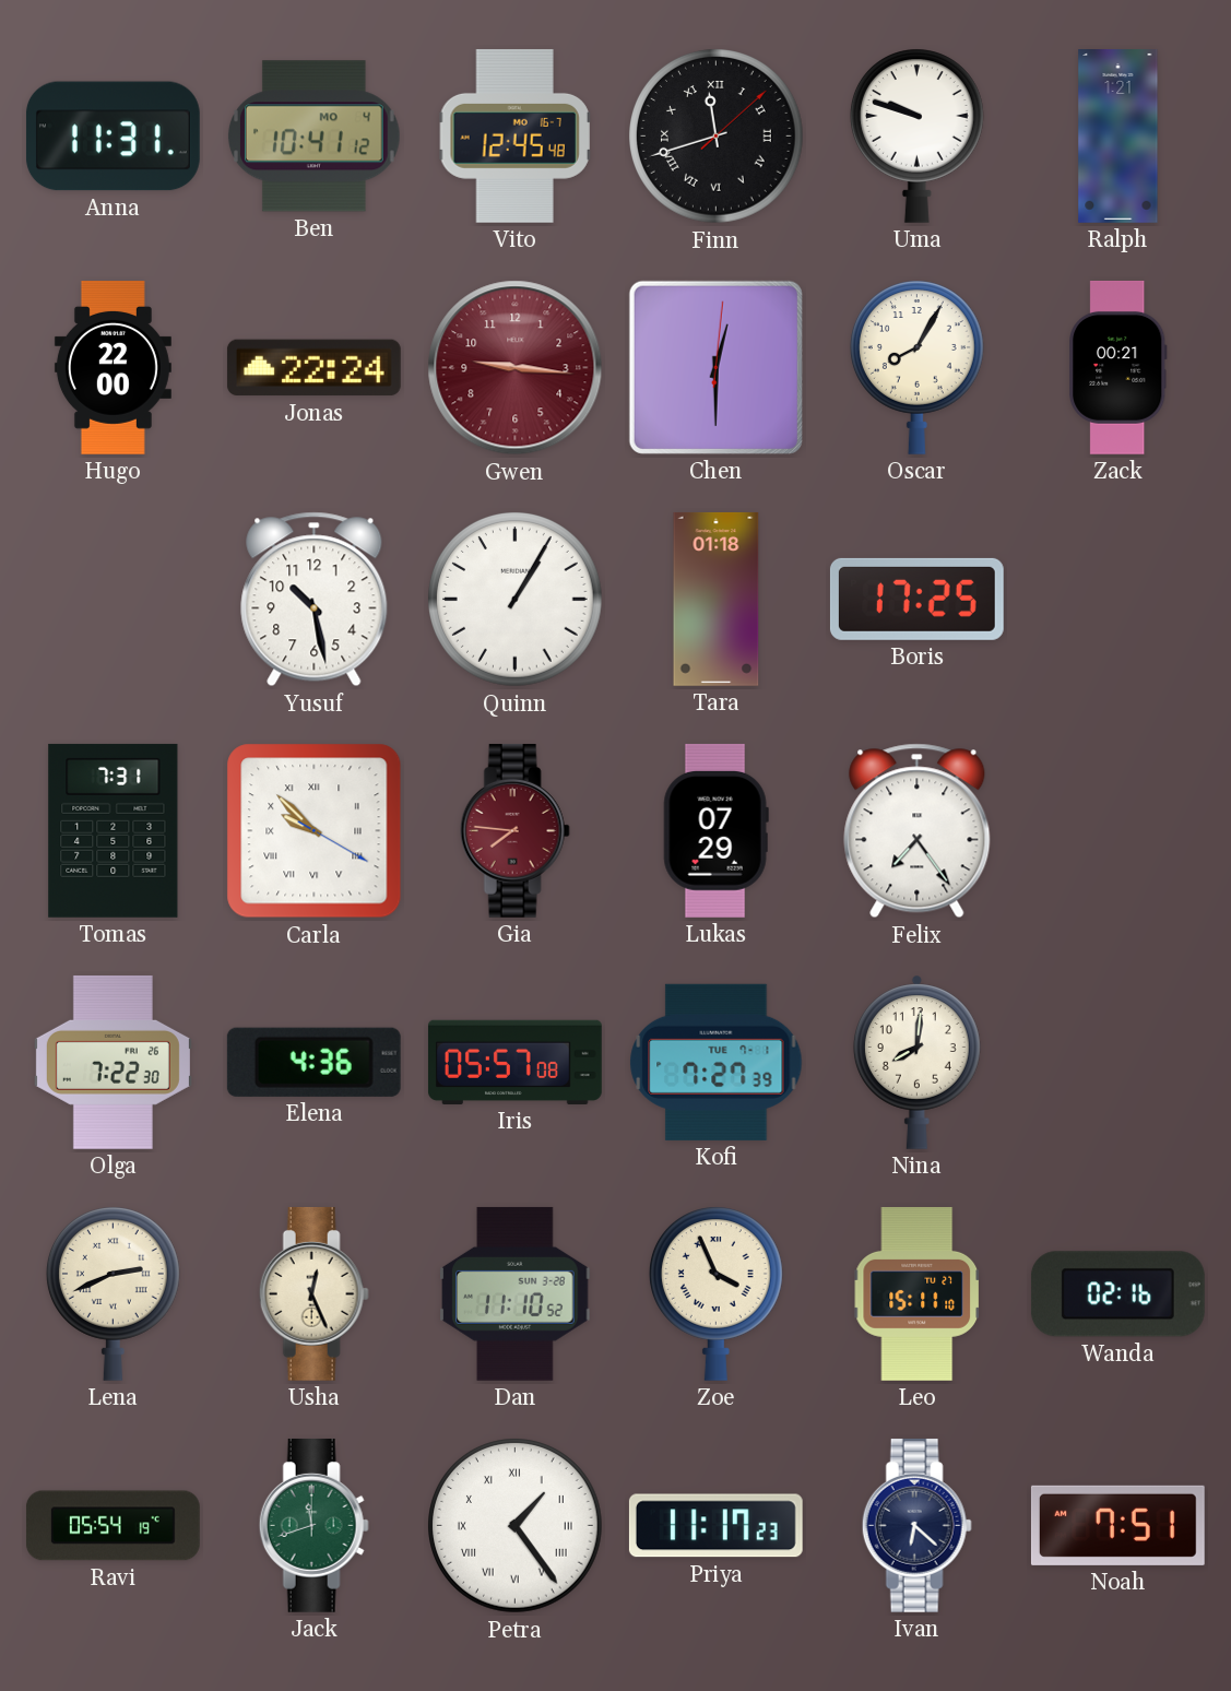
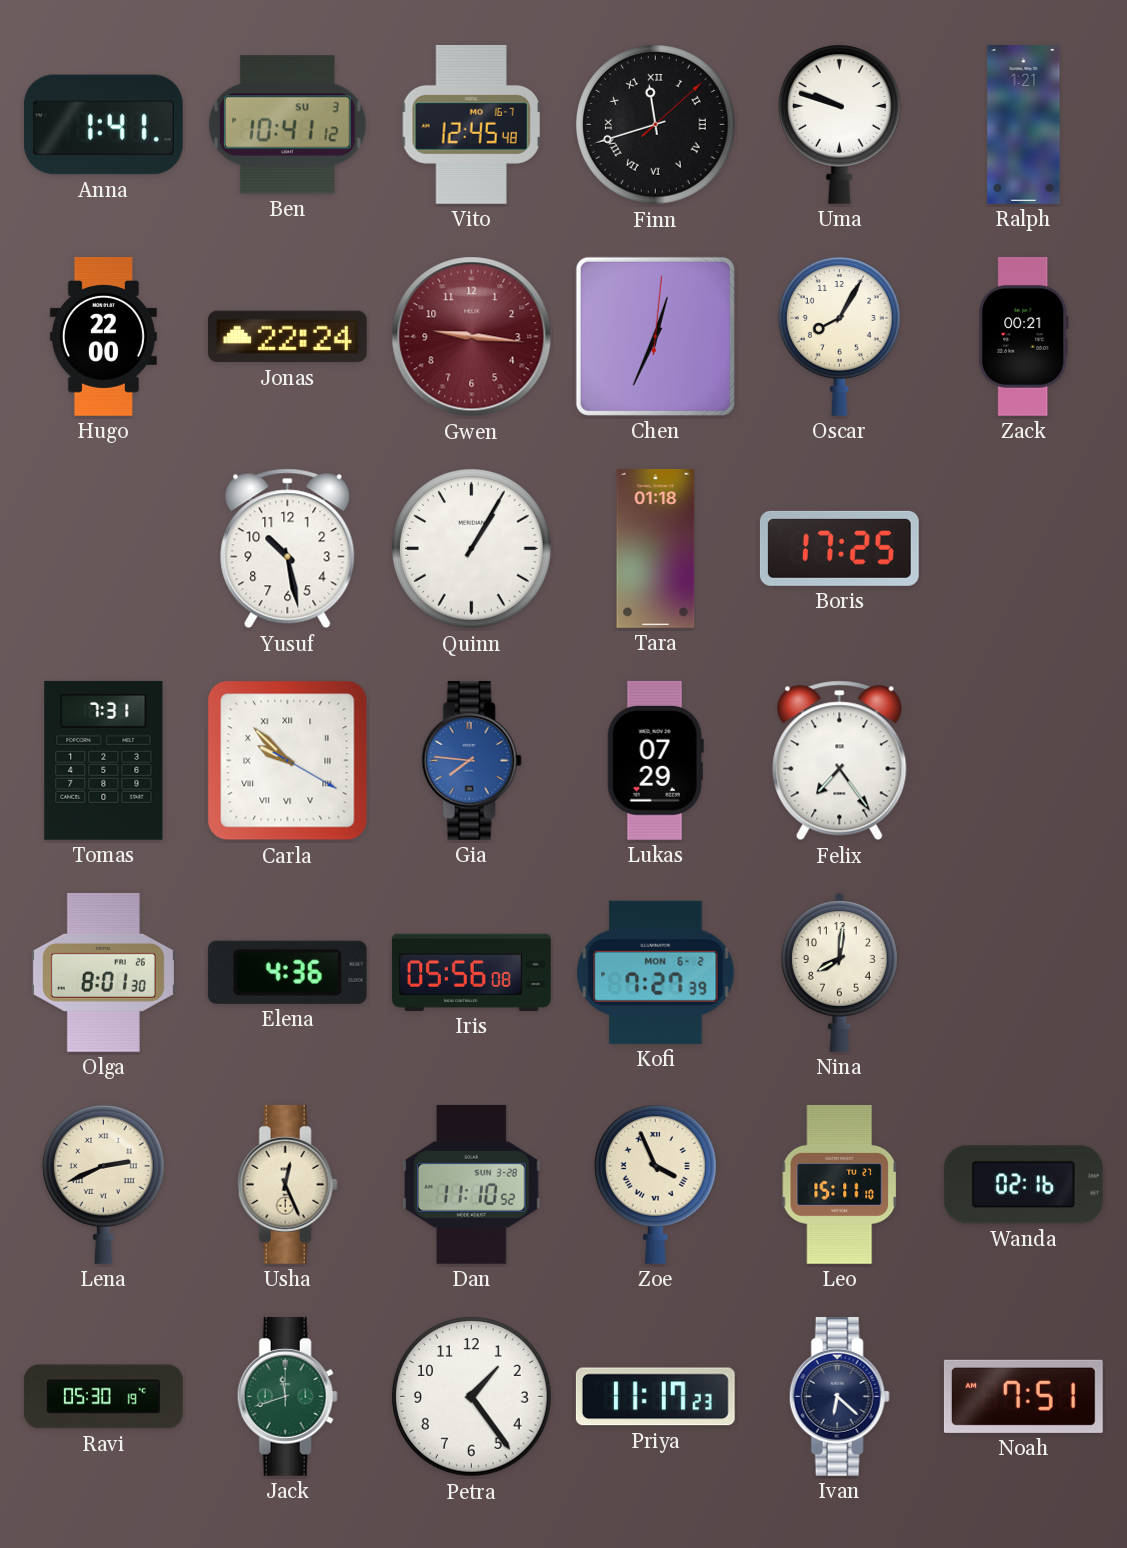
Anna: 11:31 -> 1:41
Ben date: MO 4 -> SU 3
Chen: 12:30 -> 12:34
Gia dial: burgundy -> blue
Olga: 7:22 -> 8:01
Iris: 05:57 -> 05:56
Kofi date: TUE 7-1 -> MON 6-2
Ravi: 05:54 -> 05:30
Petra numerals: Roman -> Arabic
